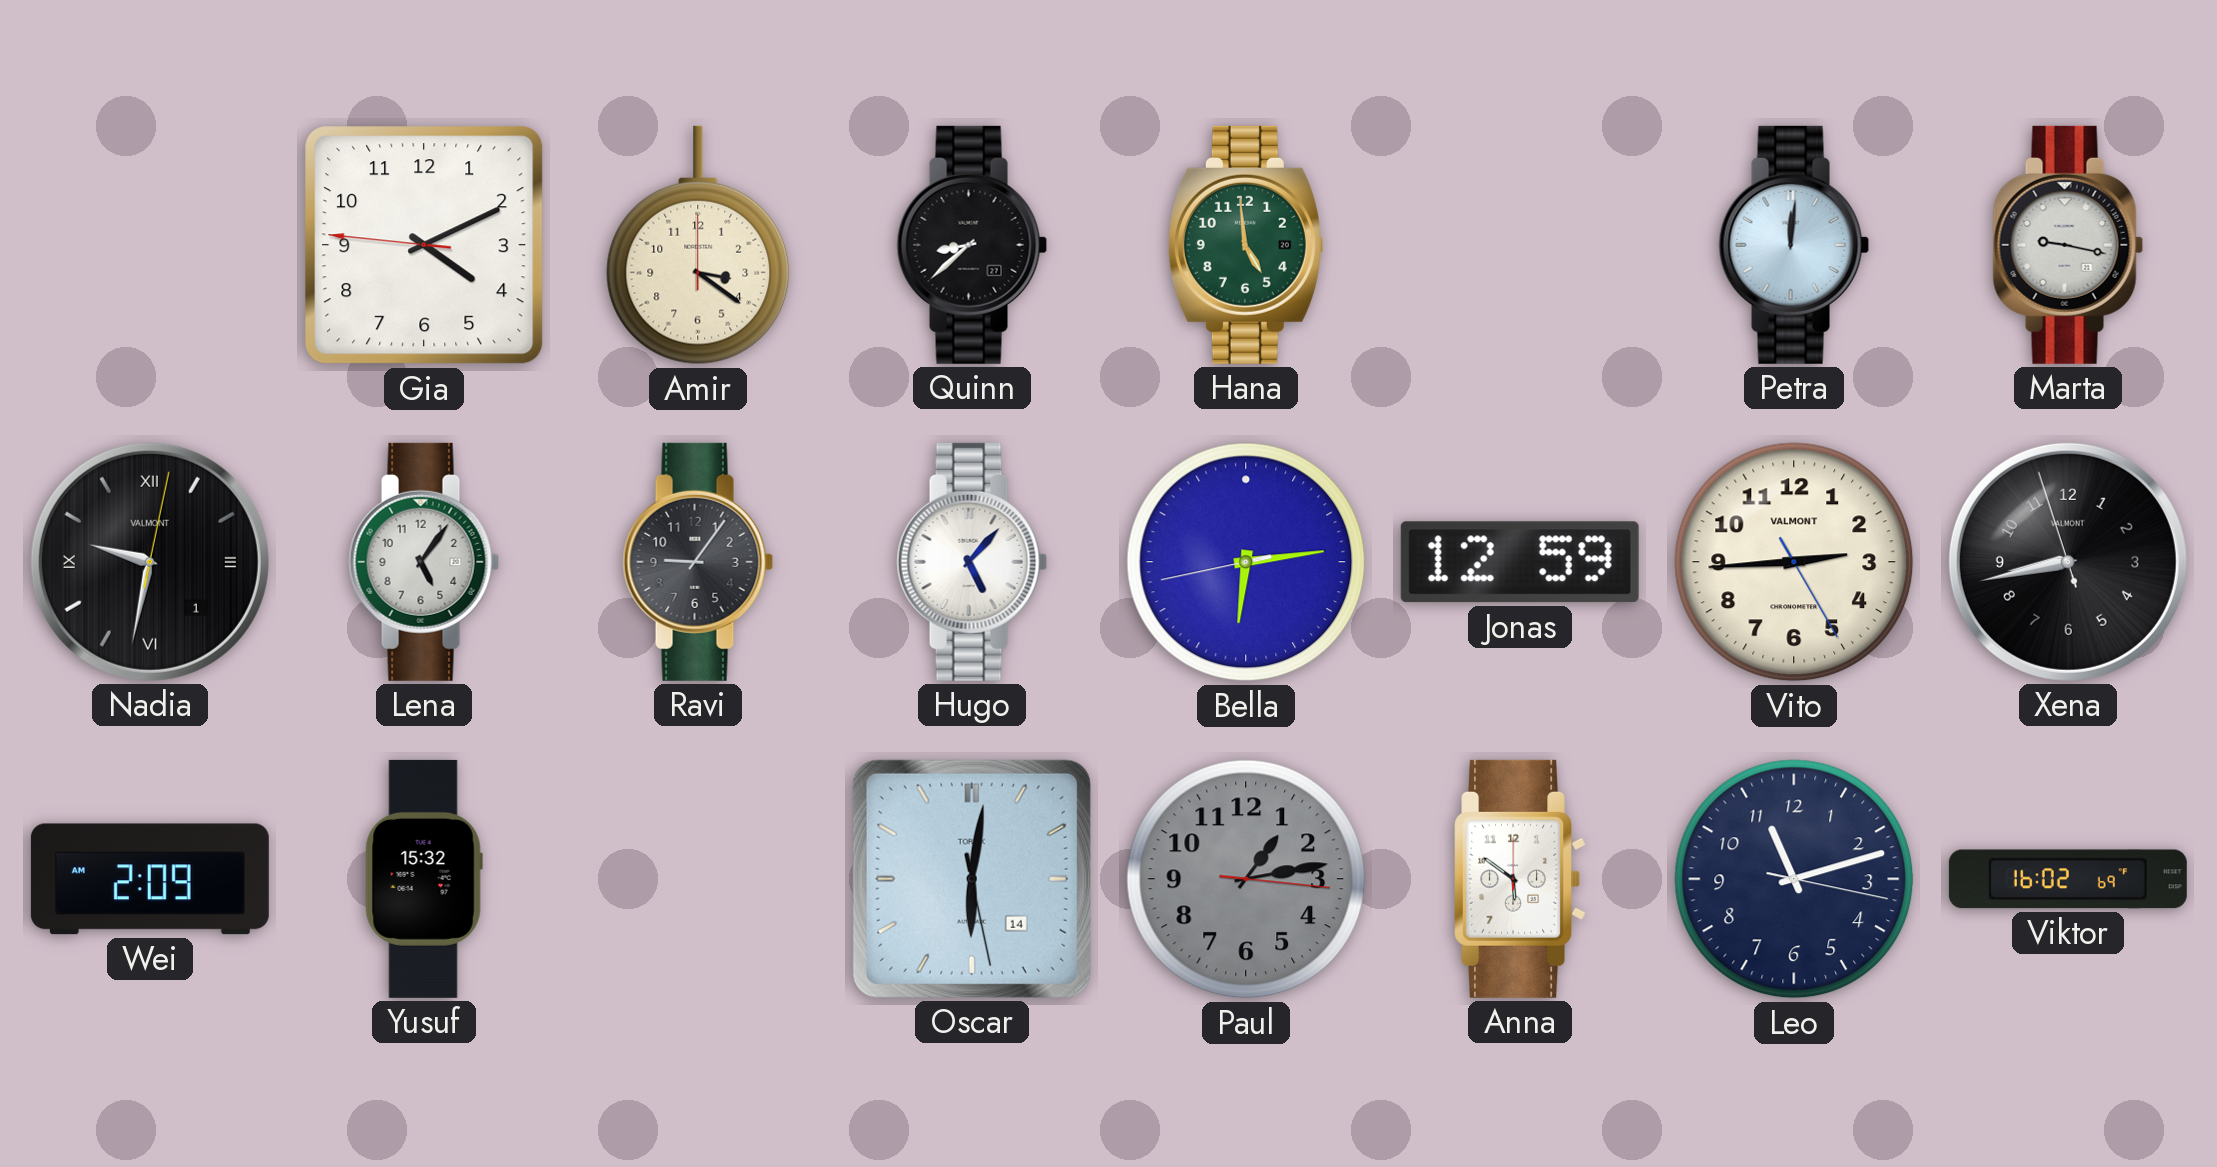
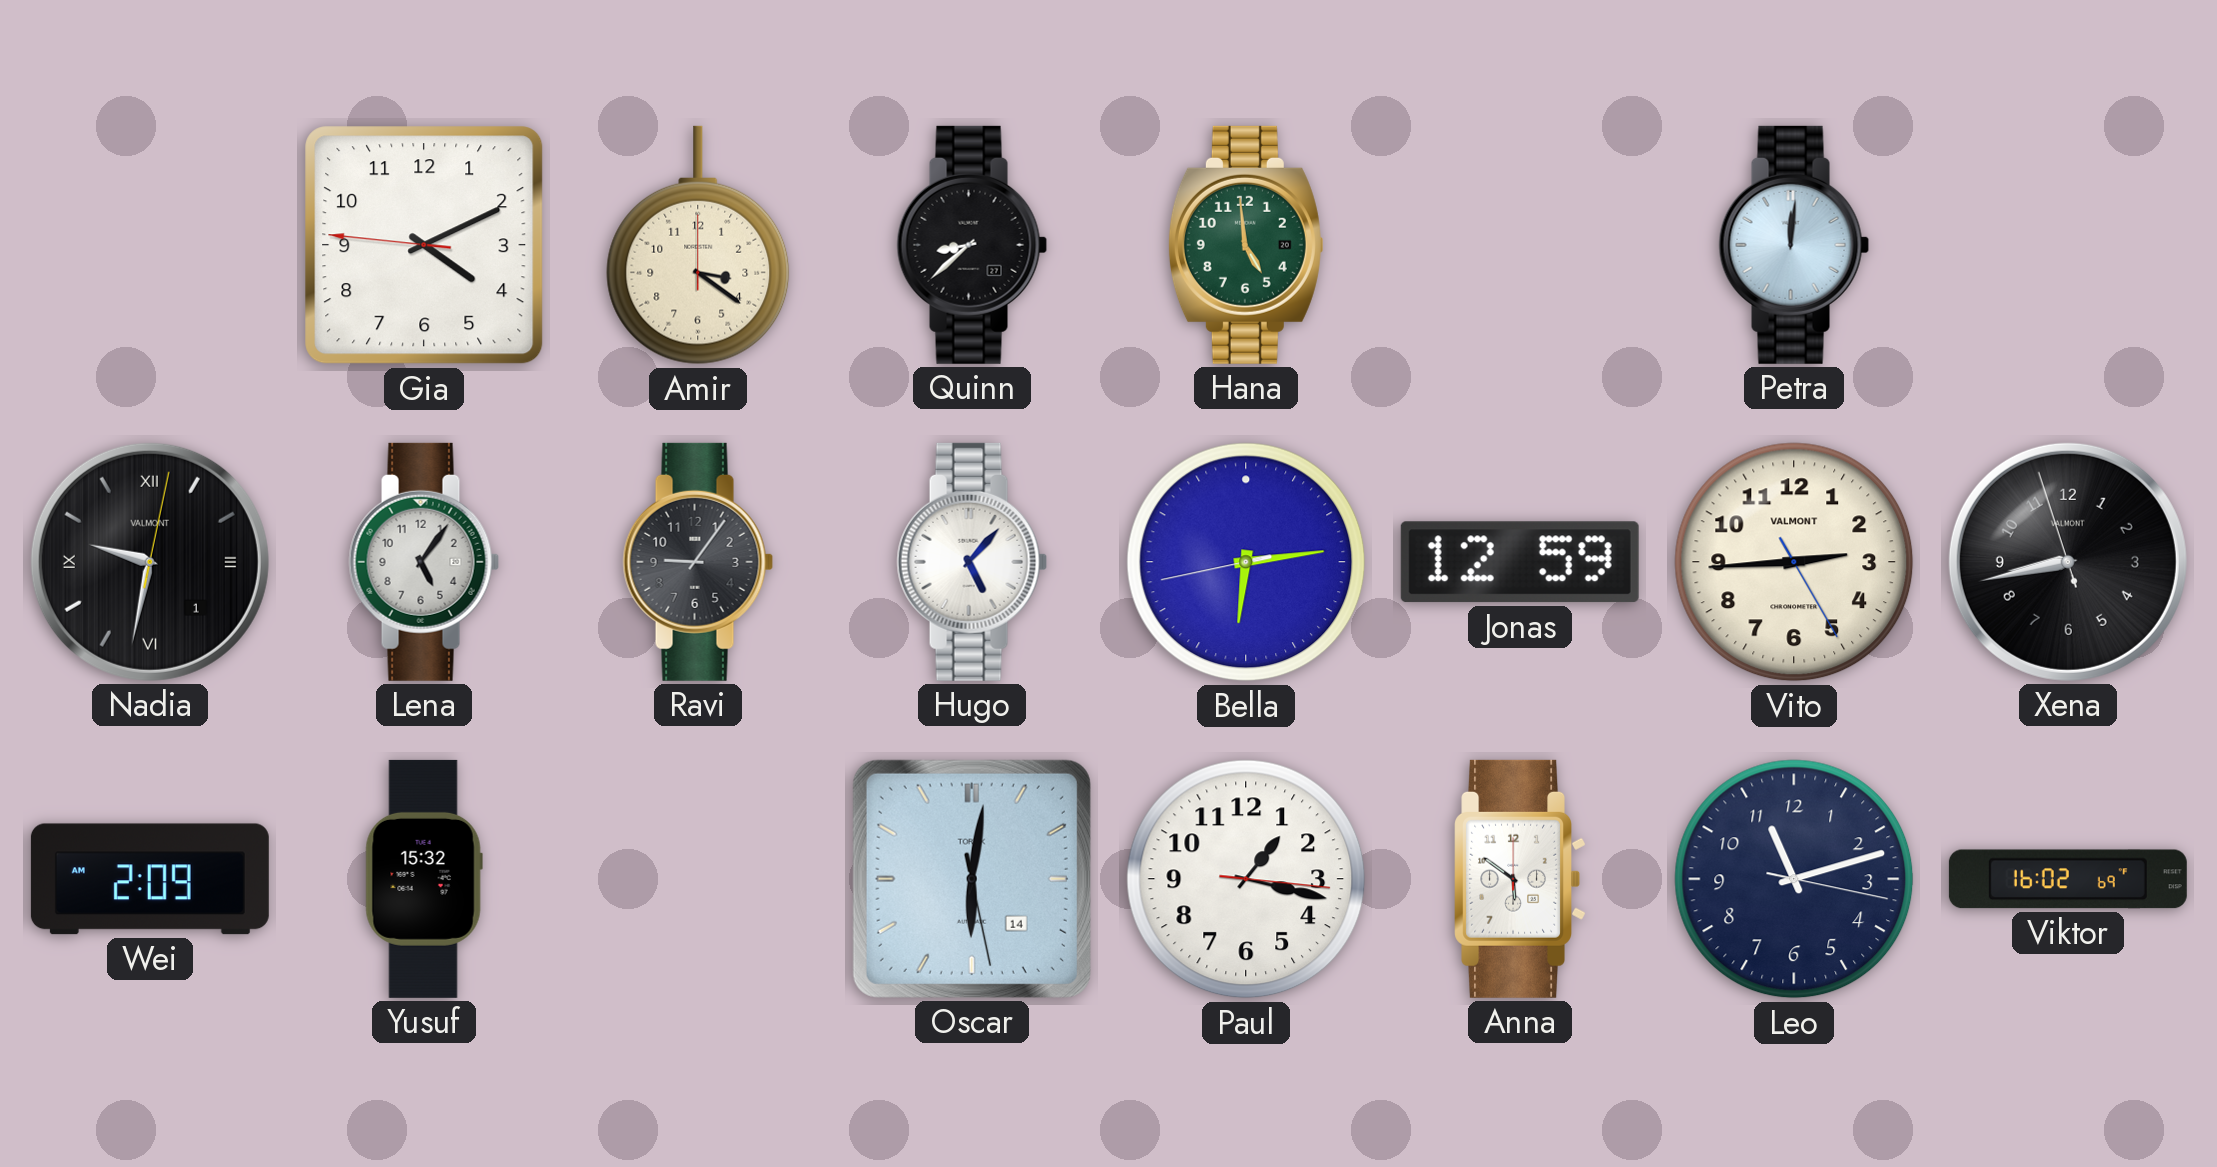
Marta: 9:17 -> none
Paul: 1:13 -> 1:17
Paul dial: grey -> white
